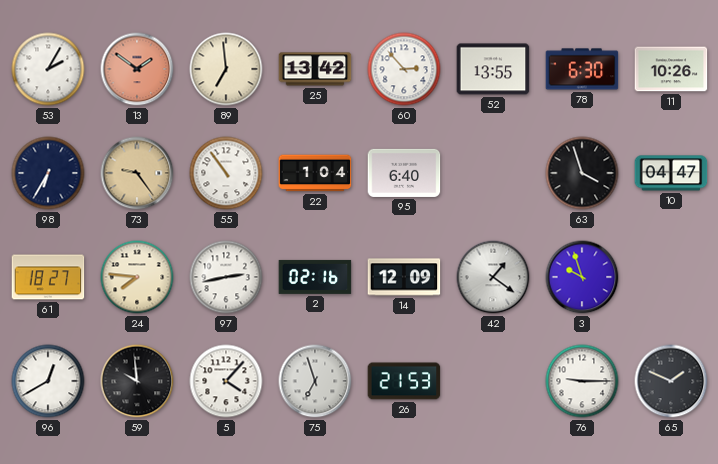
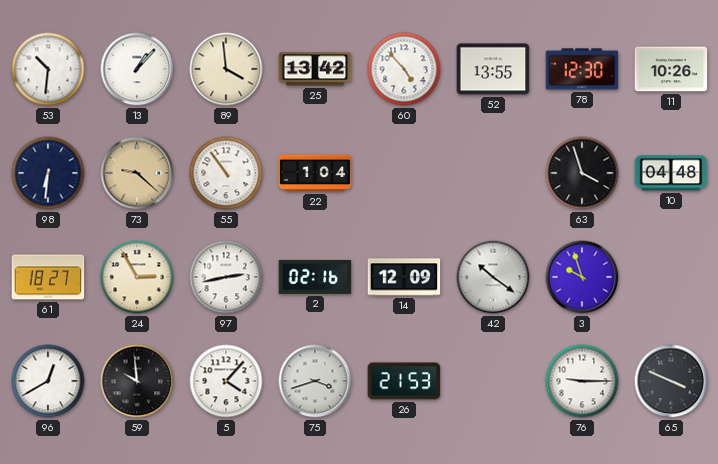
53: 2:05 -> 10:31
13: 1:51 -> 1:07
13 dial: salmon -> white
89: 6:59 -> 3:59
60: 2:53 -> 4:53
78: 6:30 -> 12:30
98: 6:35 -> 6:31
73: 9:24 -> 9:22
95: 6:40 -> none
10: 04:47 -> 04:48
24: 7:46 -> 2:55
42: 1:21 -> 10:21
75: 6:57 -> 3:42
65: 1:49 -> 3:49
